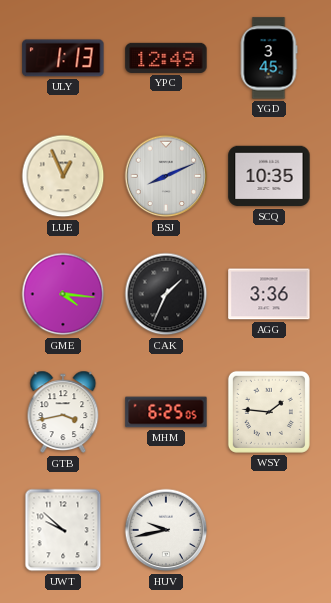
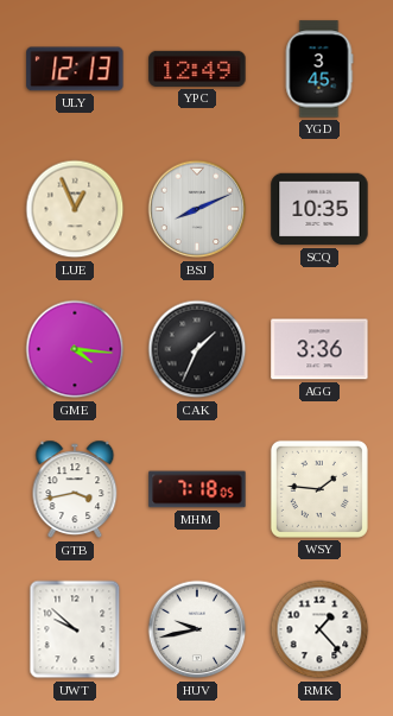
ULY: 1:13 -> 12:13
MHM: 6:25 -> 7:18
RMK: none -> 1:23
